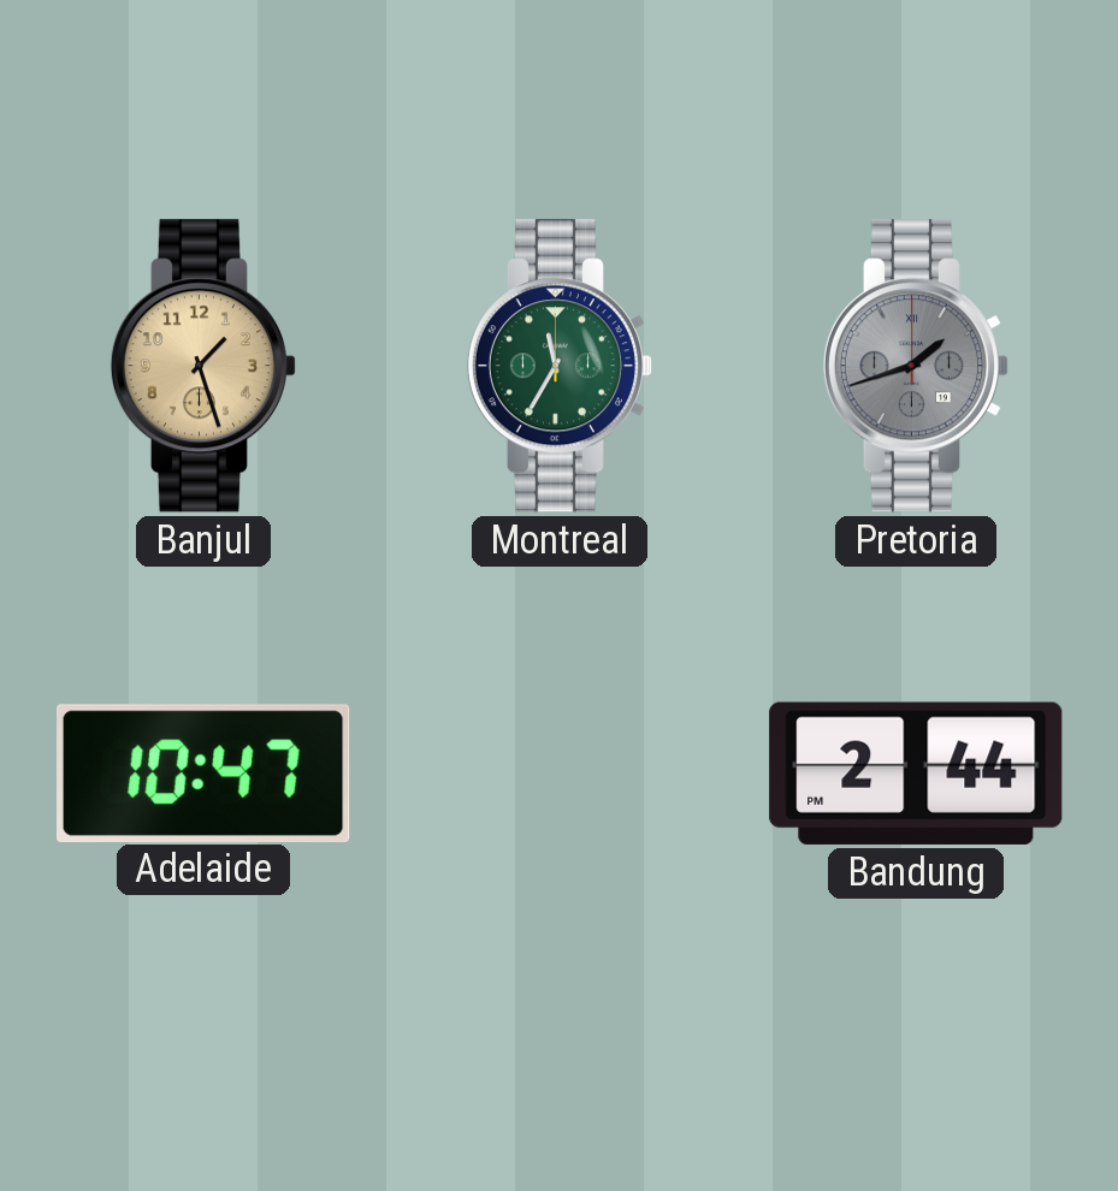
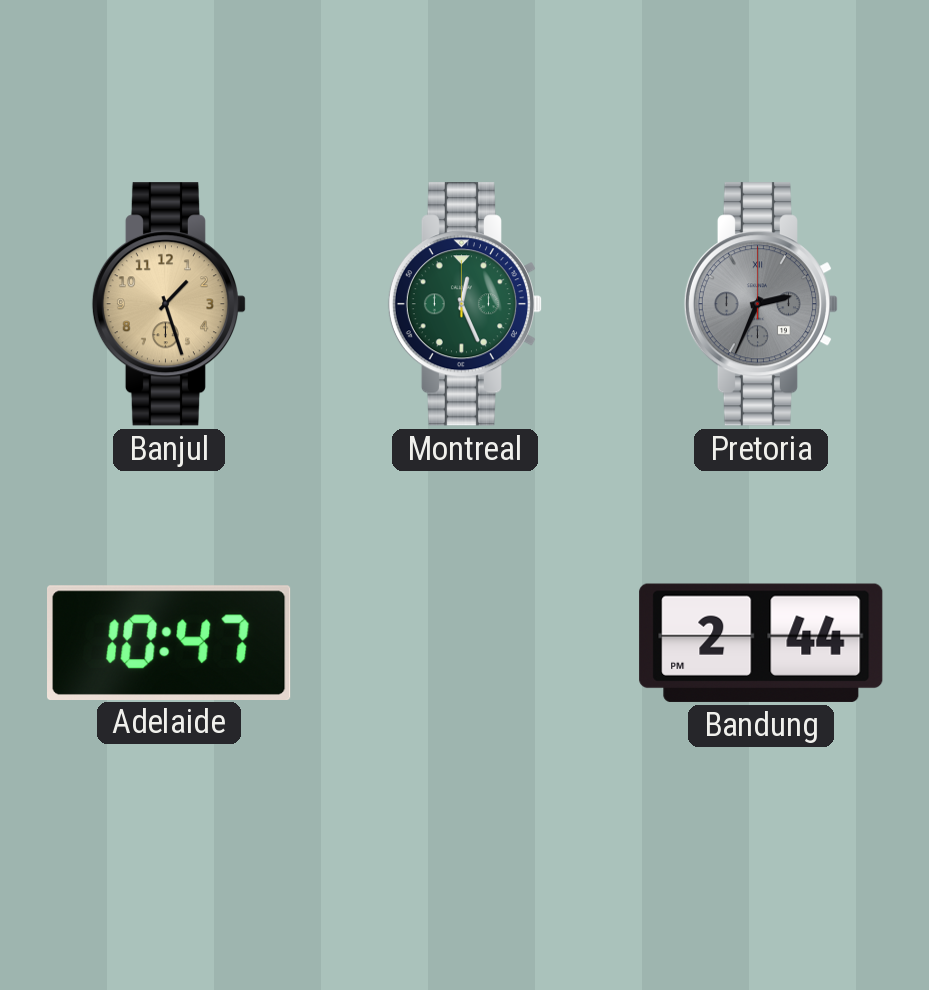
Montreal: 11:35 -> 12:26
Pretoria: 1:42 -> 2:34
